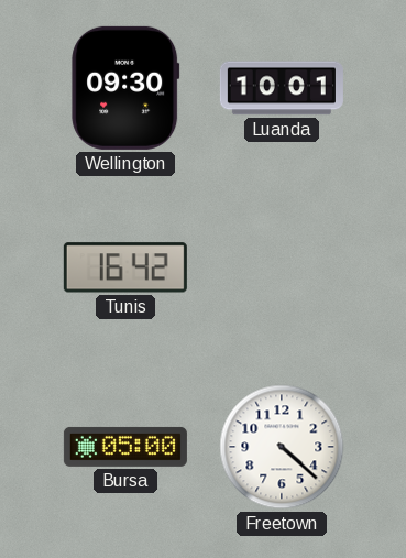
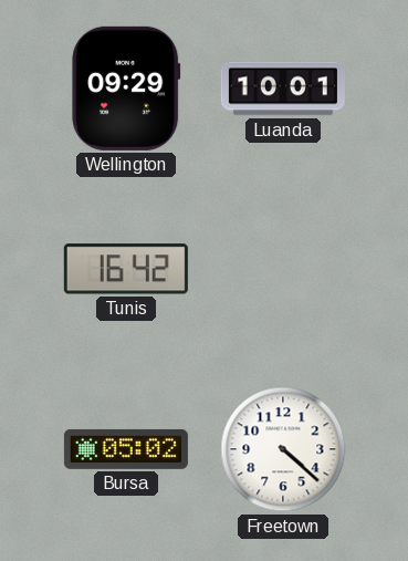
Wellington: 09:30 -> 09:29
Bursa: 05:00 -> 05:02
